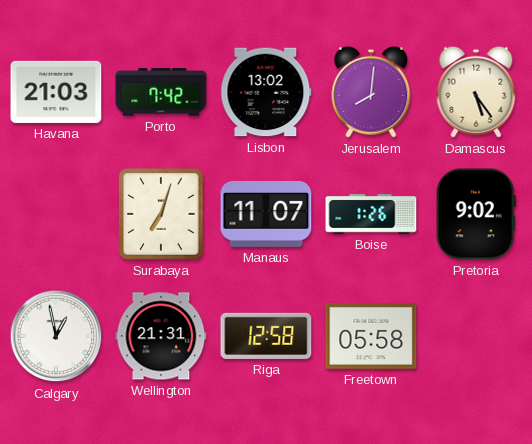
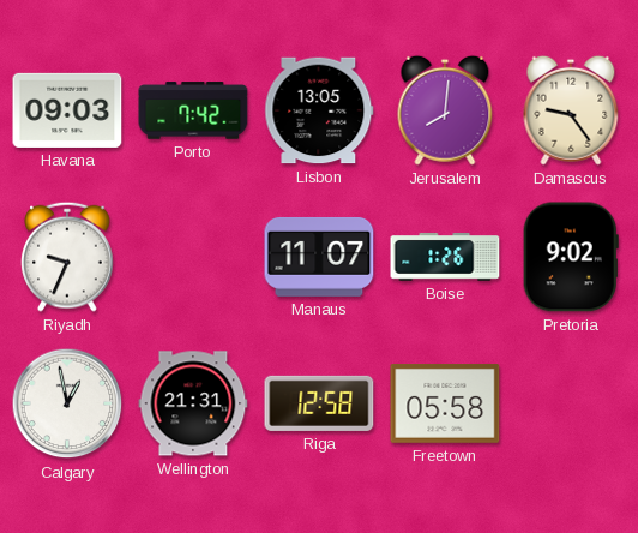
Havana: 21:03 -> 09:03
Lisbon: 13:02 -> 13:05
Damascus: 5:24 -> 9:24
Riyadh: none -> 9:34
Surabaya: 7:03 -> none
